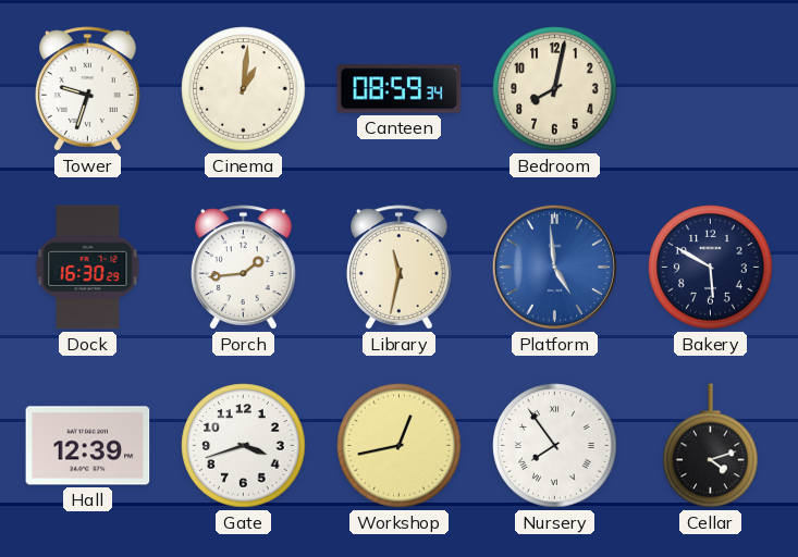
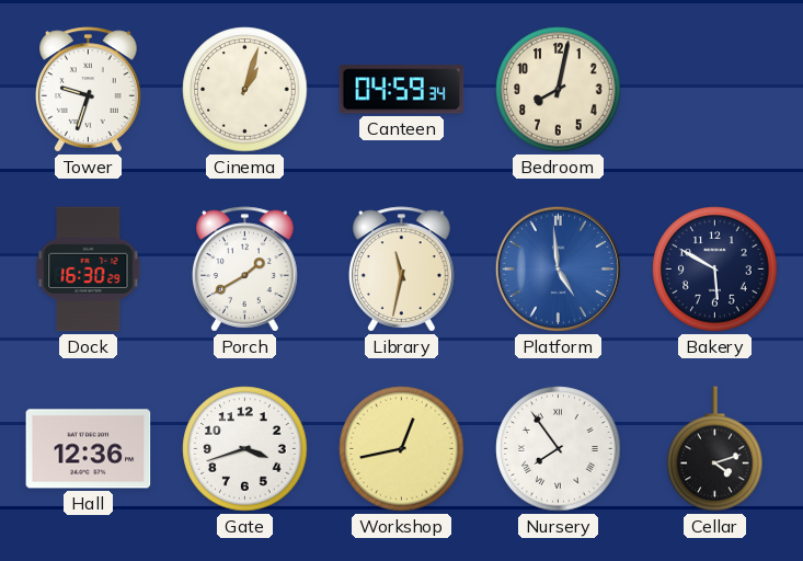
Cinema: 1:01 -> 1:03
Canteen: 08:59 -> 04:59
Porch: 1:44 -> 1:40
Hall: 12:39 -> 12:36
